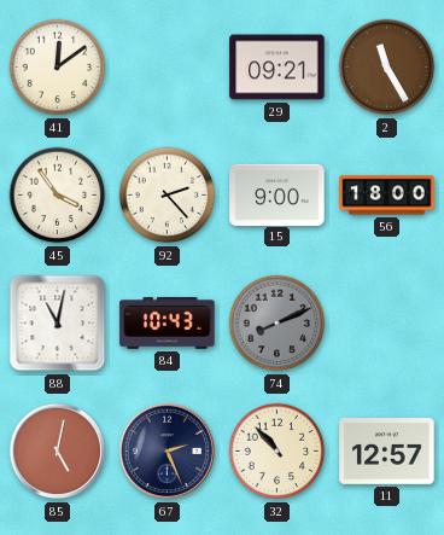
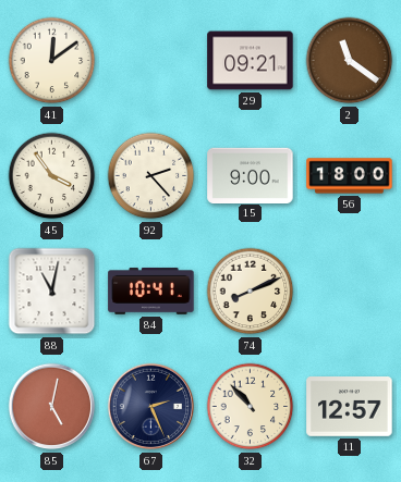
2: 11:25 -> 11:21
84: 10:43 -> 10:41
74 dial: grey -> cream
